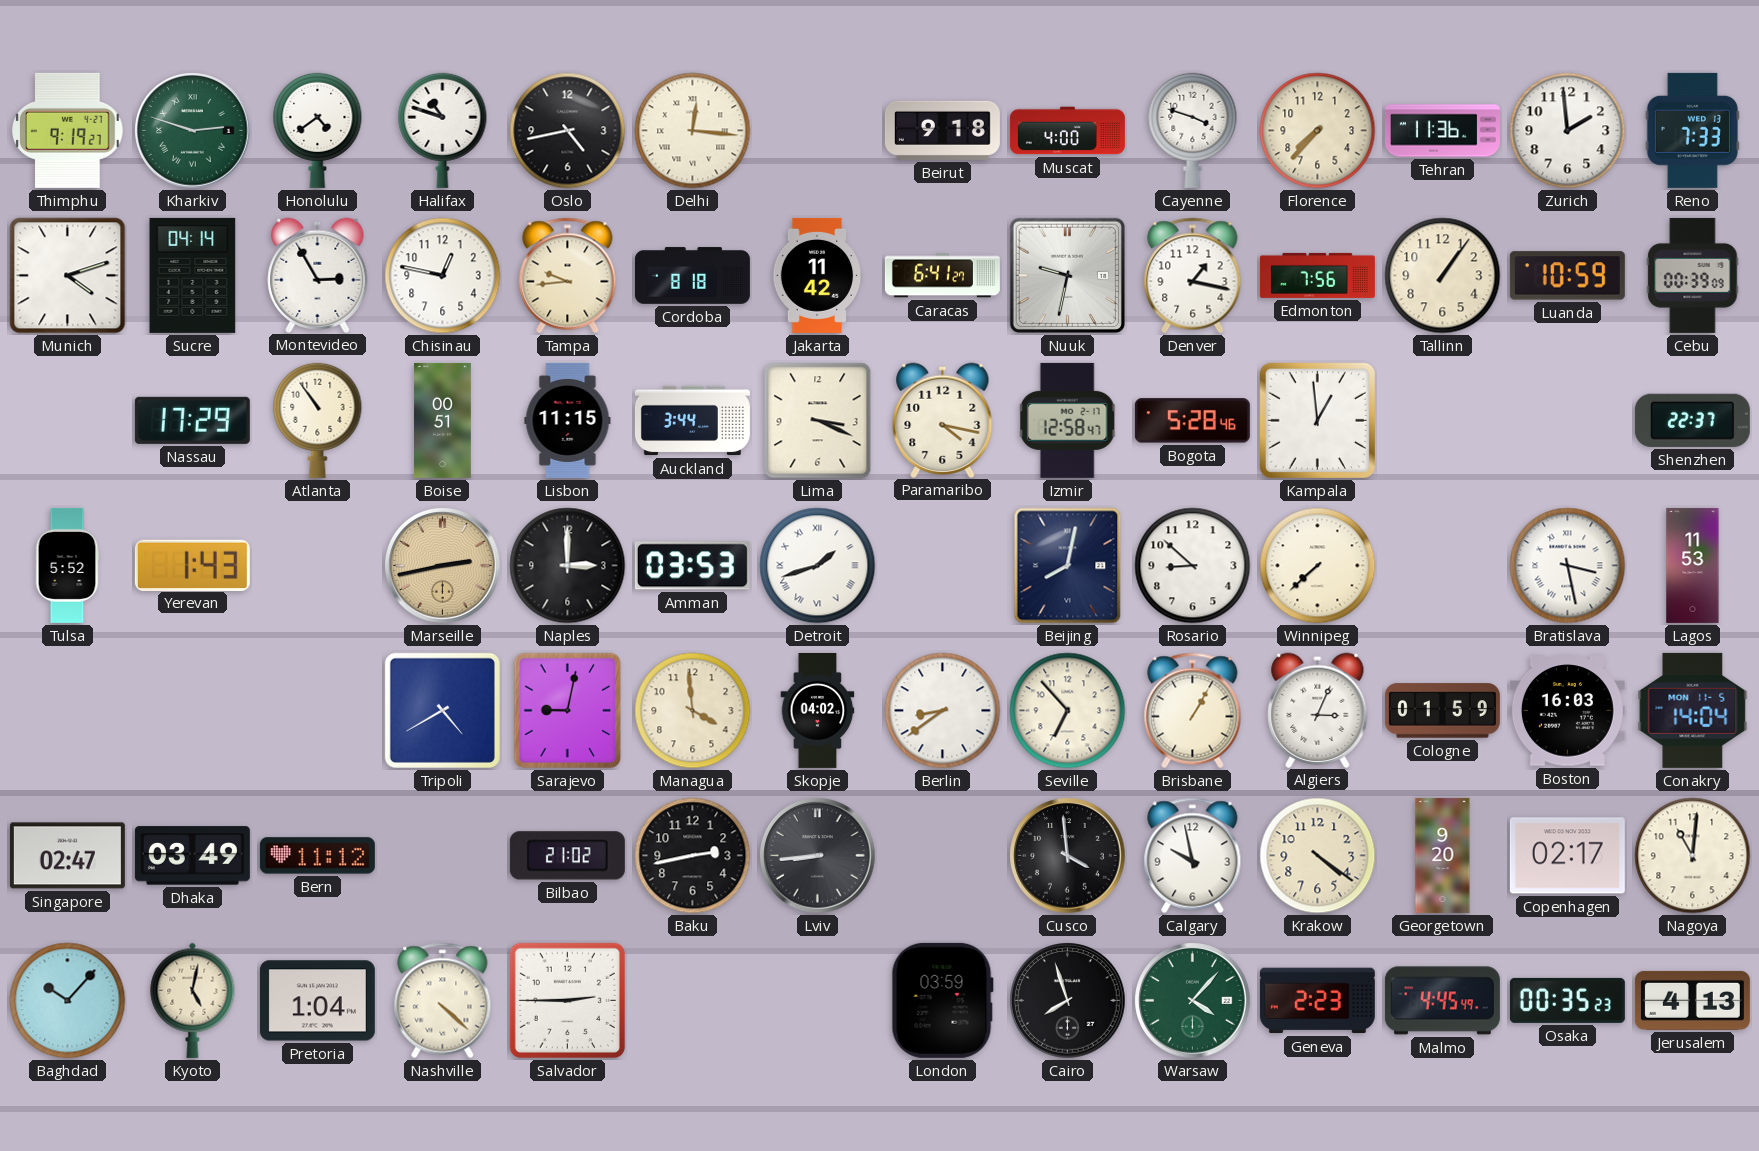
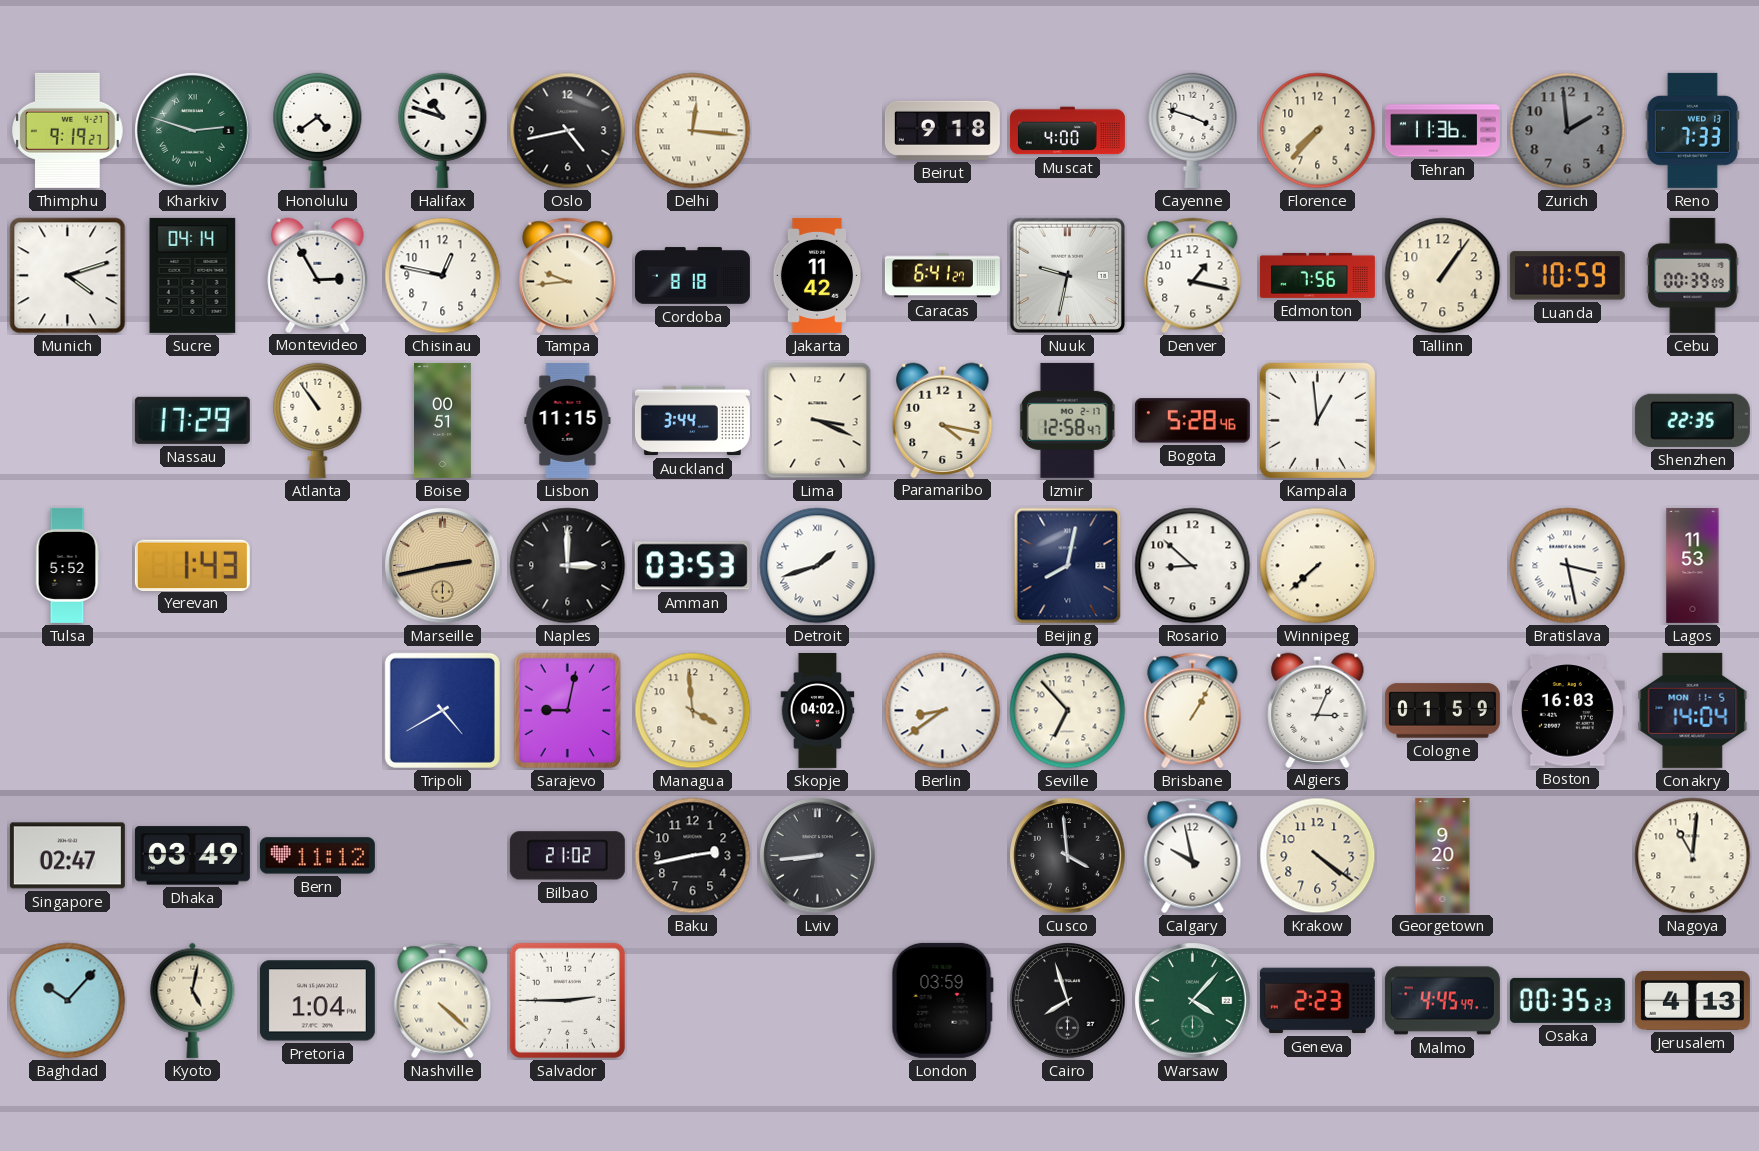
Zurich dial: white -> grey
Shenzhen: 22:37 -> 22:35
Copenhagen: 02:17 -> none
